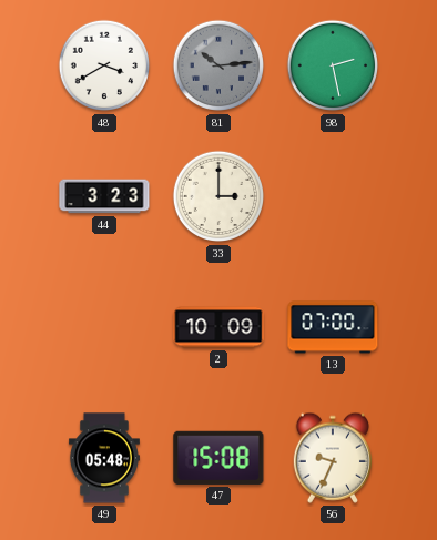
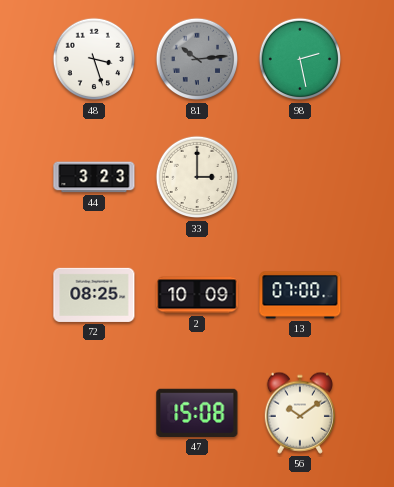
48: 3:40 -> 3:27
72: none -> 08:25
49: 05:48 -> none
56: 9:34 -> 10:09
